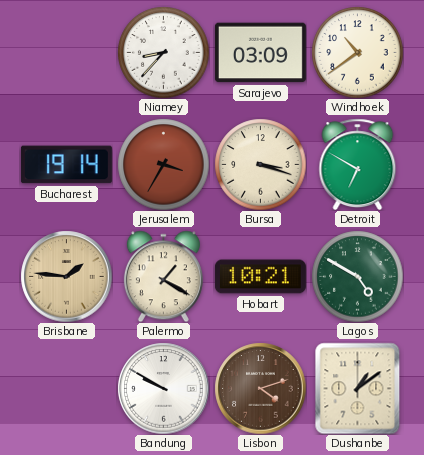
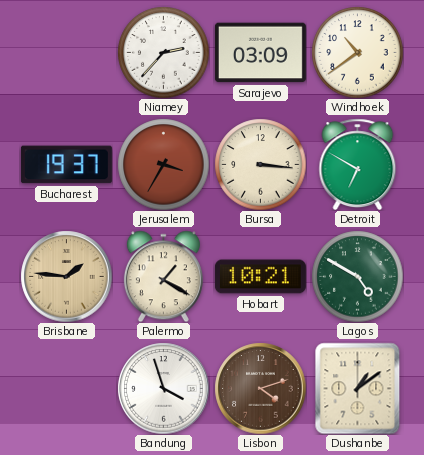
Niamey: 8:37 -> 2:37
Bucharest: 19:14 -> 19:37
Bursa: 3:18 -> 3:16
Bandung: 9:50 -> 3:57
